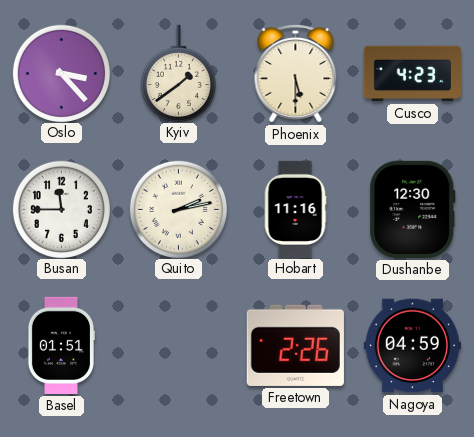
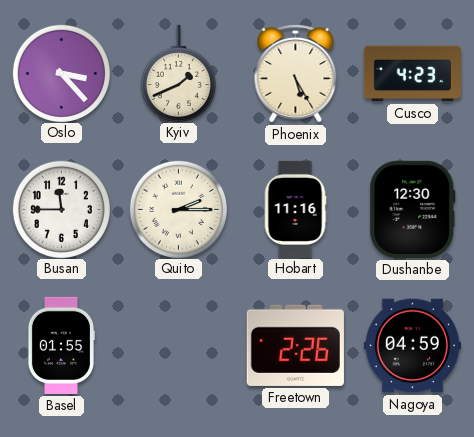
Kyiv: 1:39 -> 1:41
Phoenix: 5:30 -> 5:25
Quito: 2:13 -> 2:15
Basel: 01:51 -> 01:55
